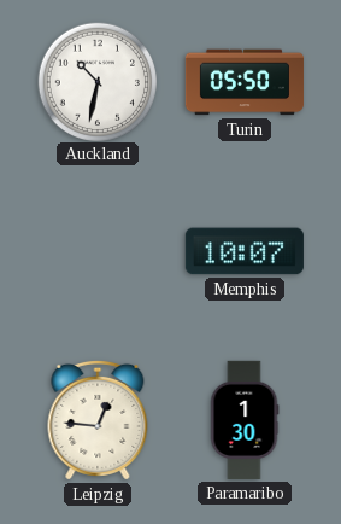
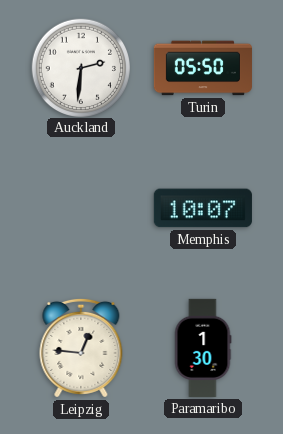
Auckland: 10:32 -> 2:31
